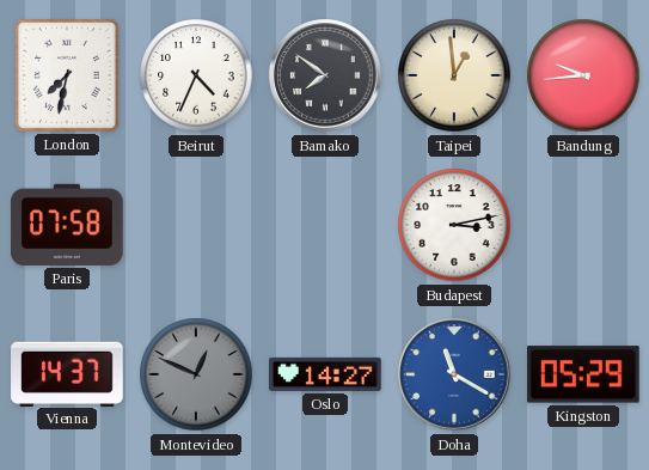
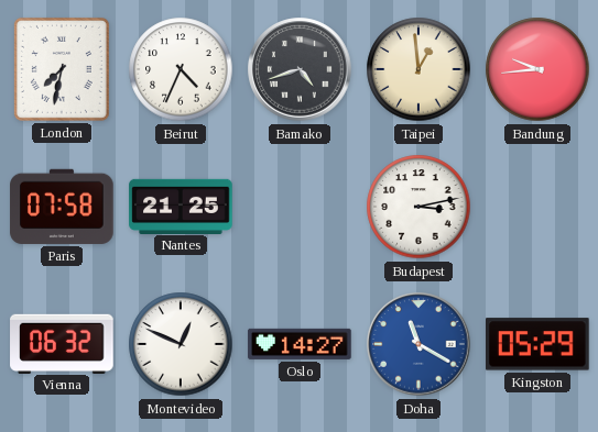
Bamako: 7:51 -> 4:42
Nantes: none -> 21:25
Vienna: 14:37 -> 06:32
Montevideo dial: grey -> white
